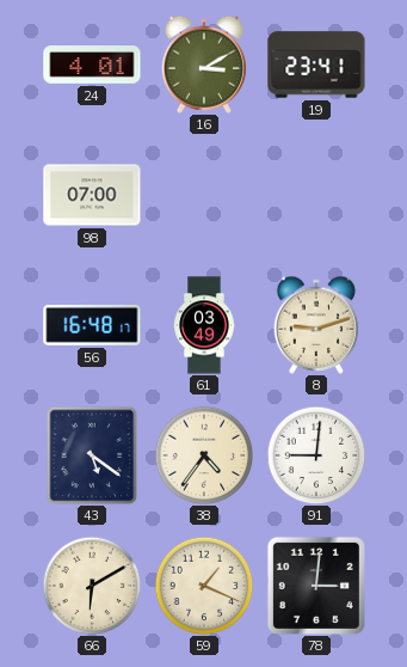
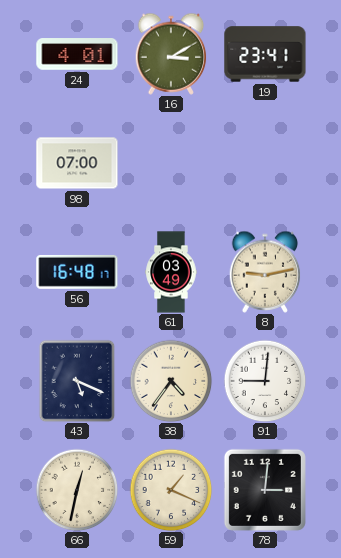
8: 9:12 -> 9:13
43: 5:21 -> 5:19
66: 6:10 -> 12:32
